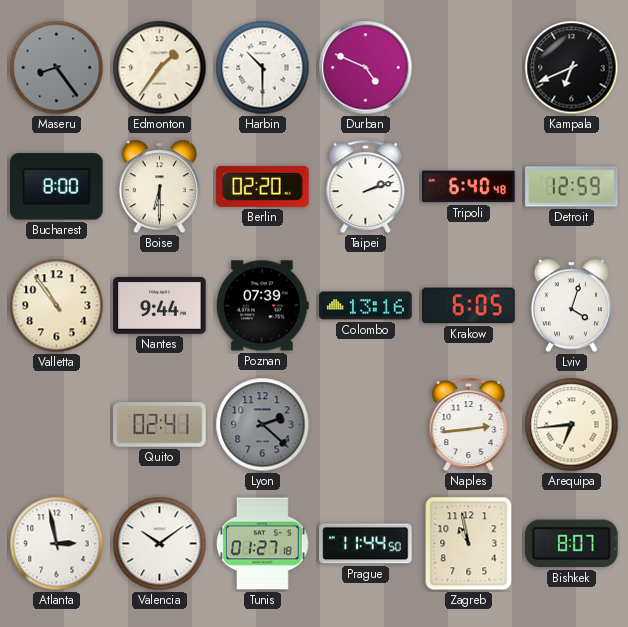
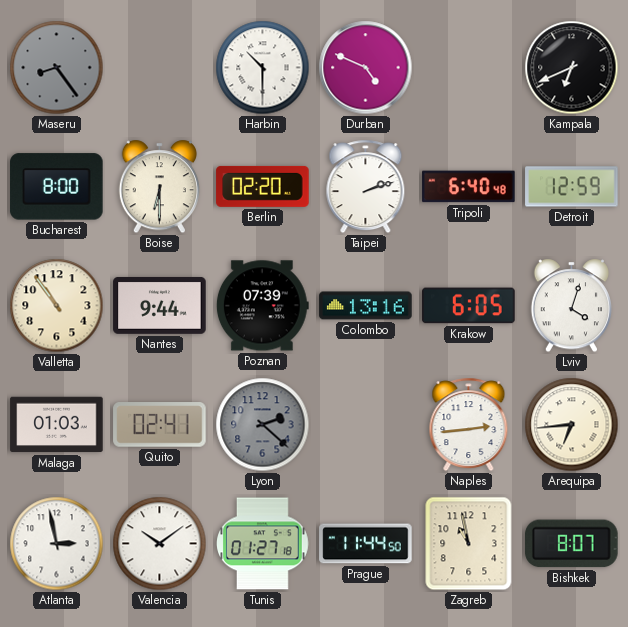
Edmonton: 1:36 -> none
Malaga: none -> 01:03
